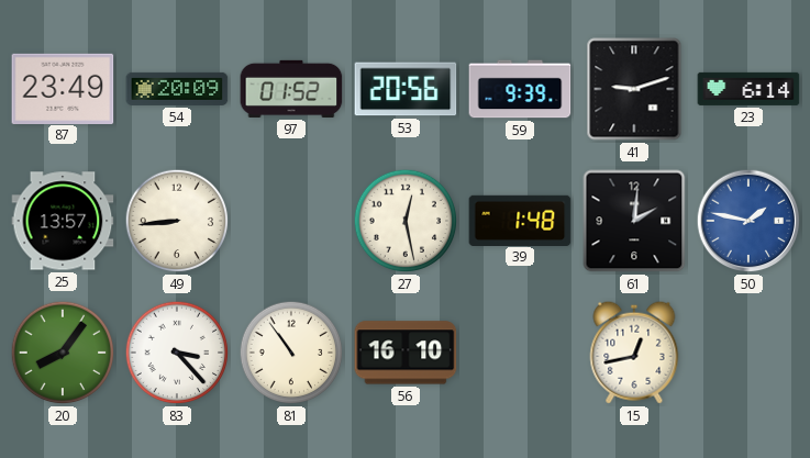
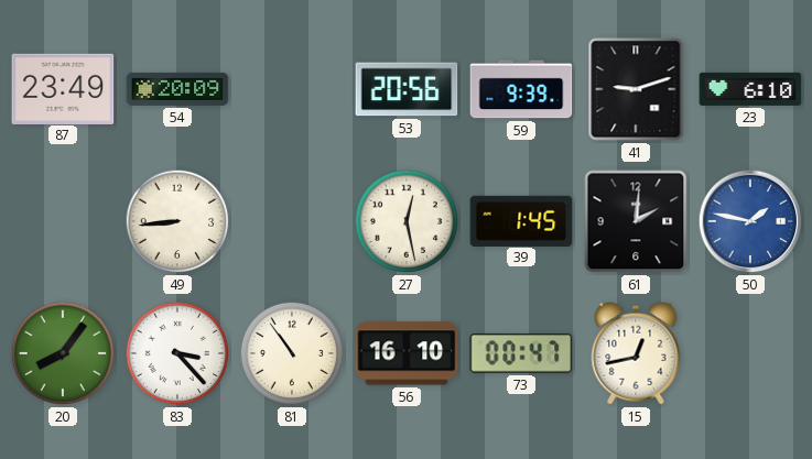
97: 01:52 -> none
23: 6:14 -> 6:10
25: 13:57 -> none
39: 1:48 -> 1:45
73: none -> 00:47
